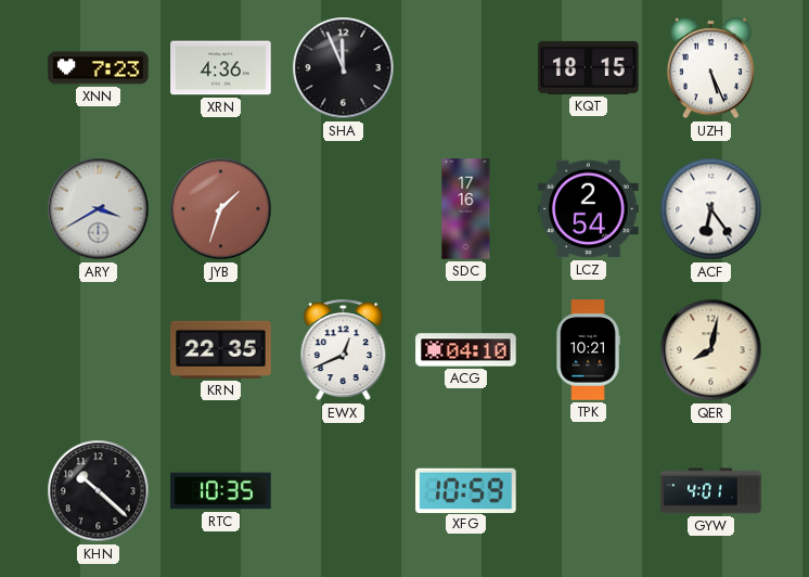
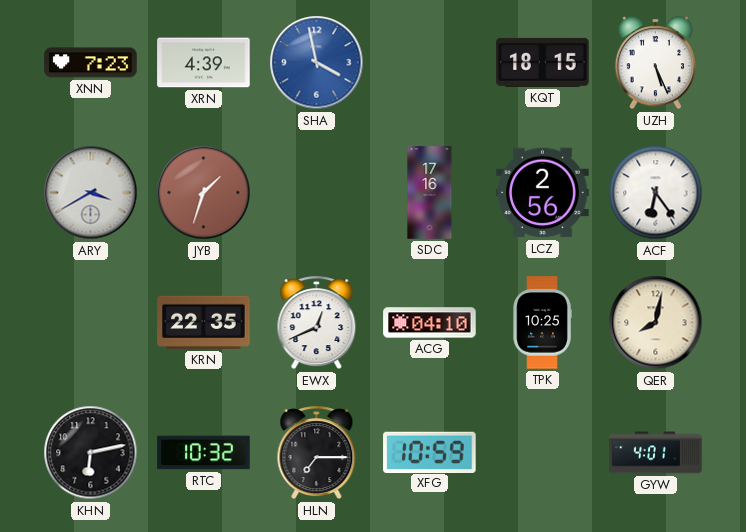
XRN: 4:36 -> 4:39
SHA: 11:56 -> 3:58
SHA dial: black -> blue
LCZ: 2:54 -> 2:56
TPK: 10:21 -> 10:25
KHN: 10:22 -> 6:13
RTC: 10:35 -> 10:32
HLN: none -> 7:15
